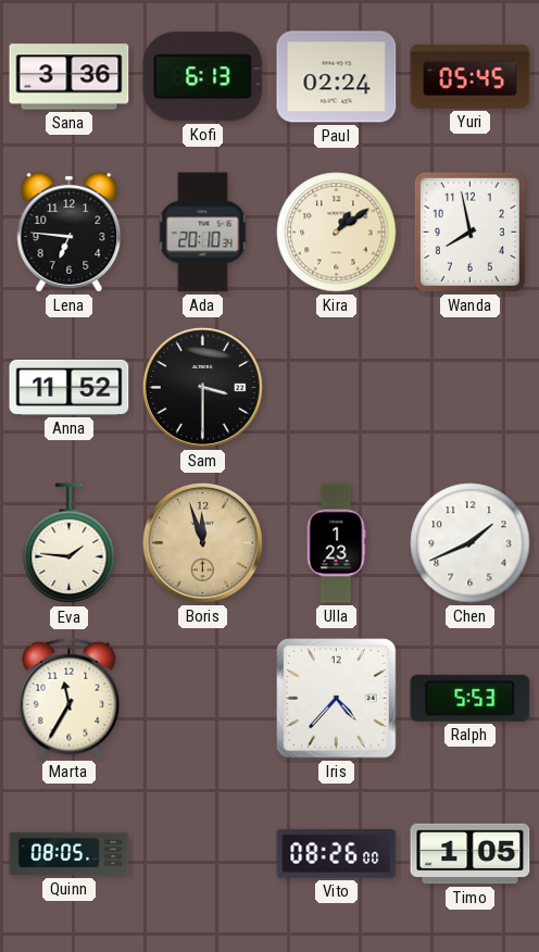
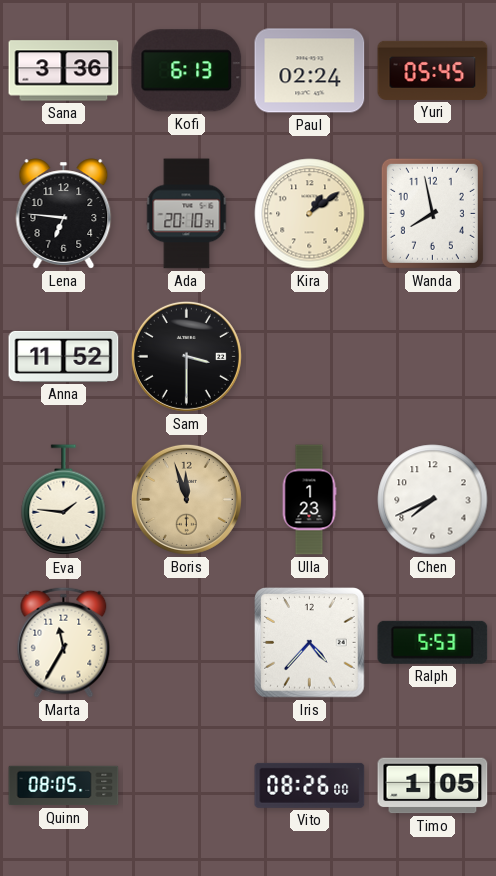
Chen: 1:41 -> 7:41
